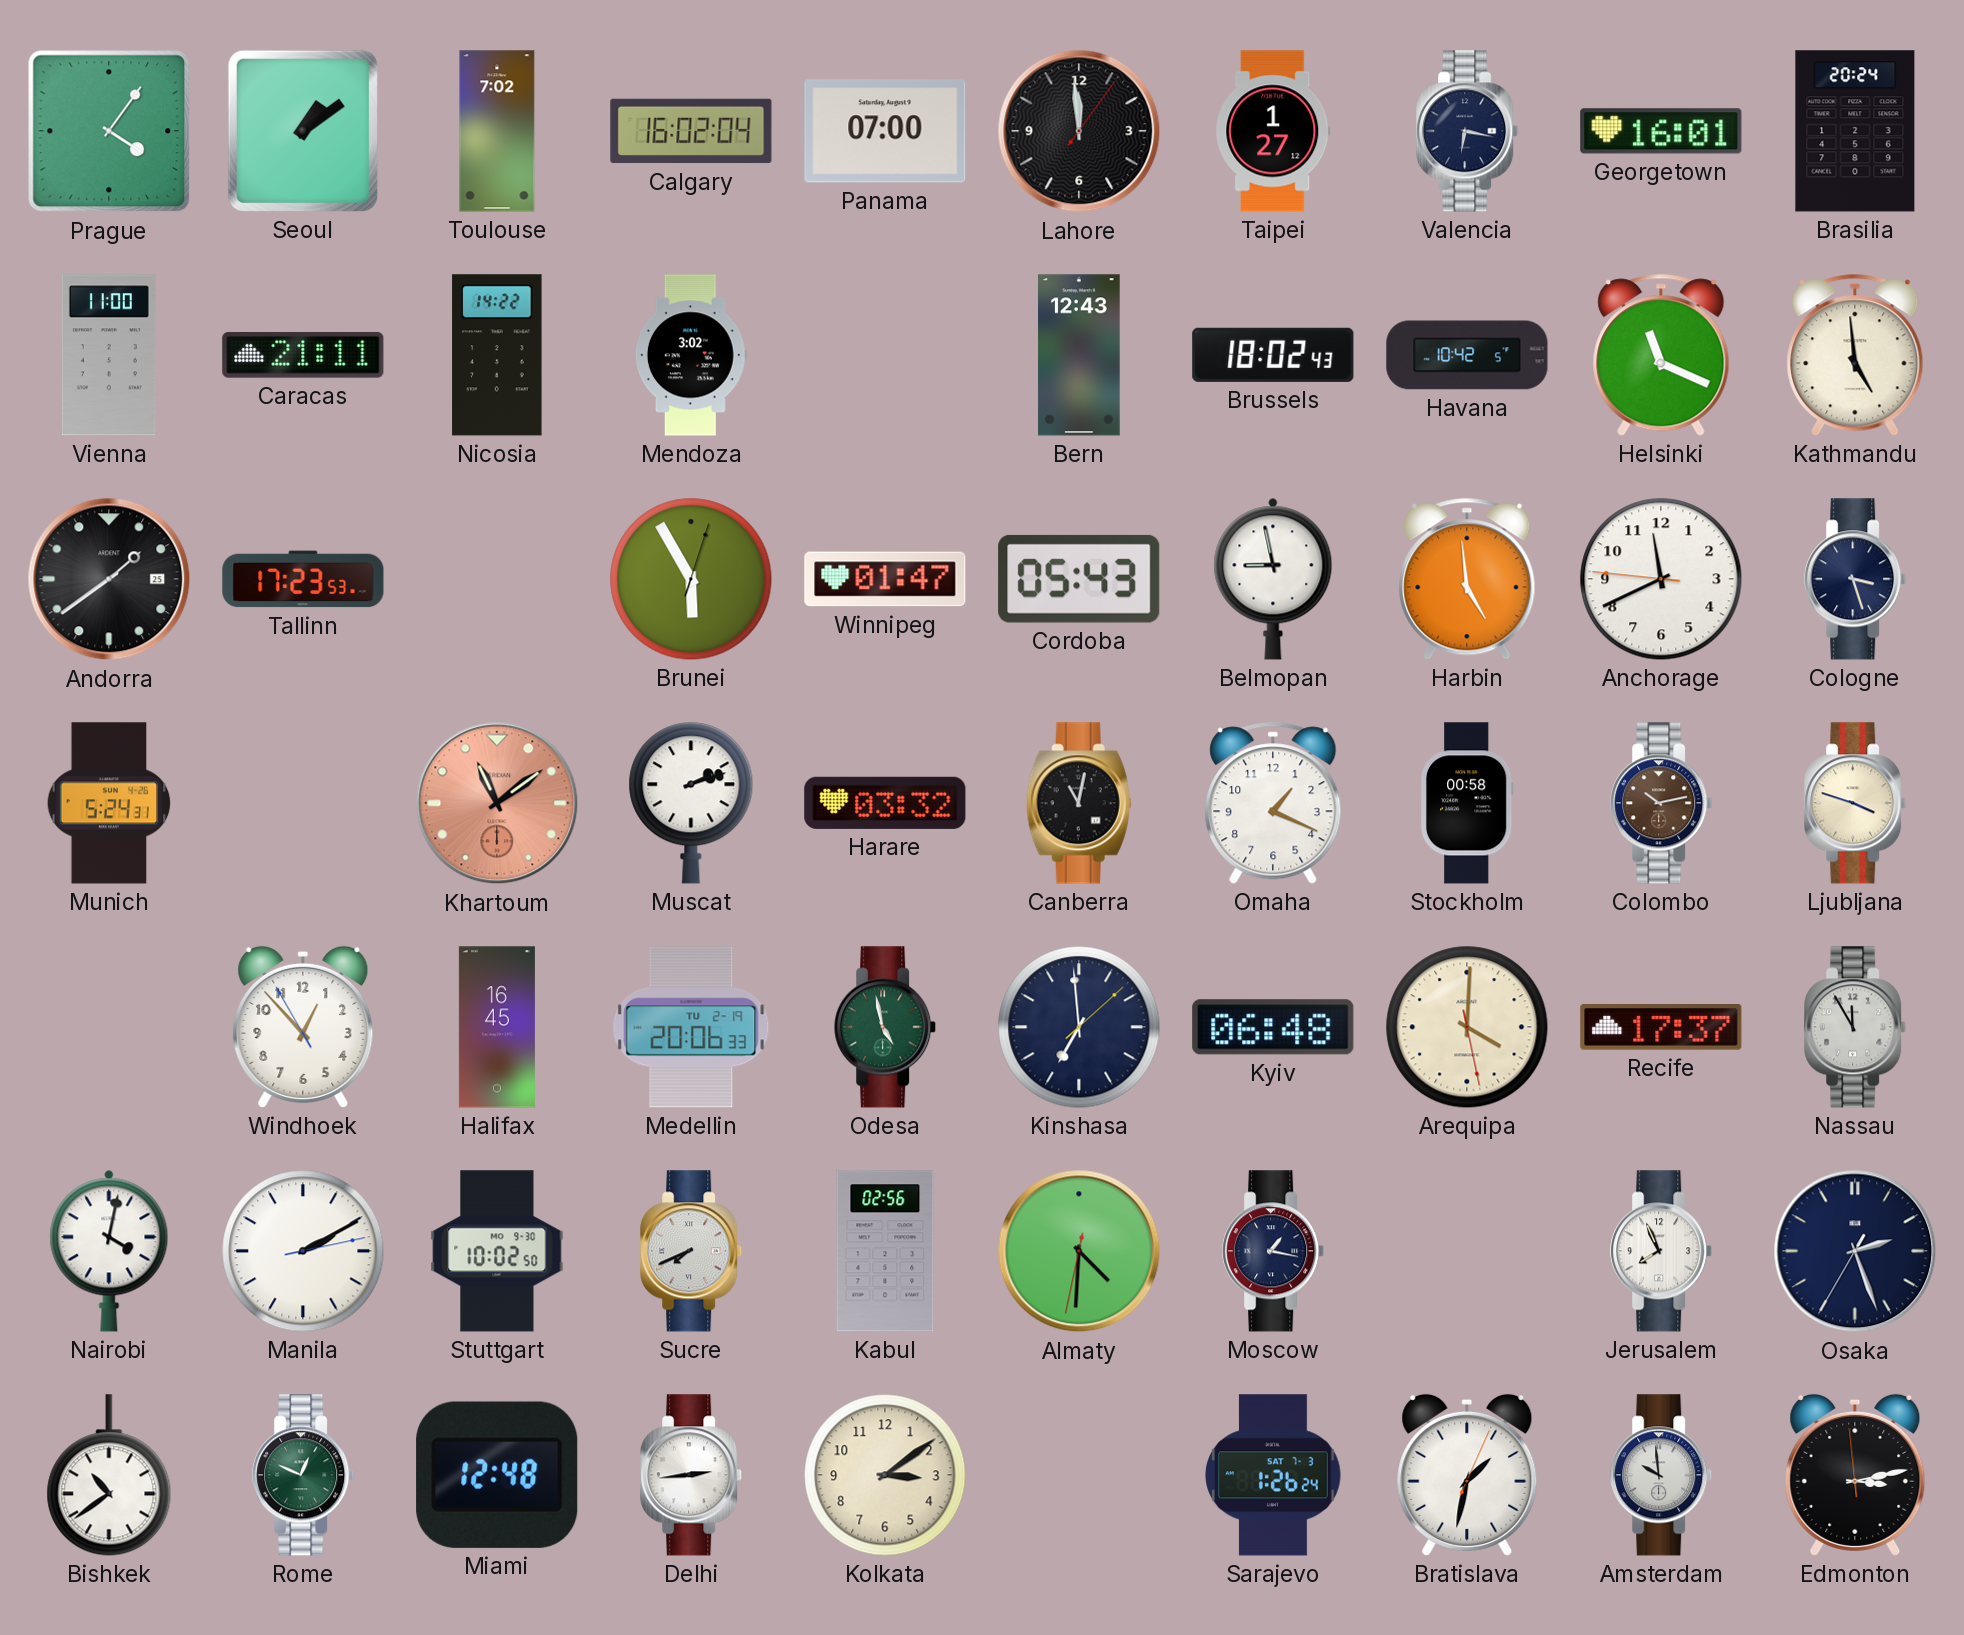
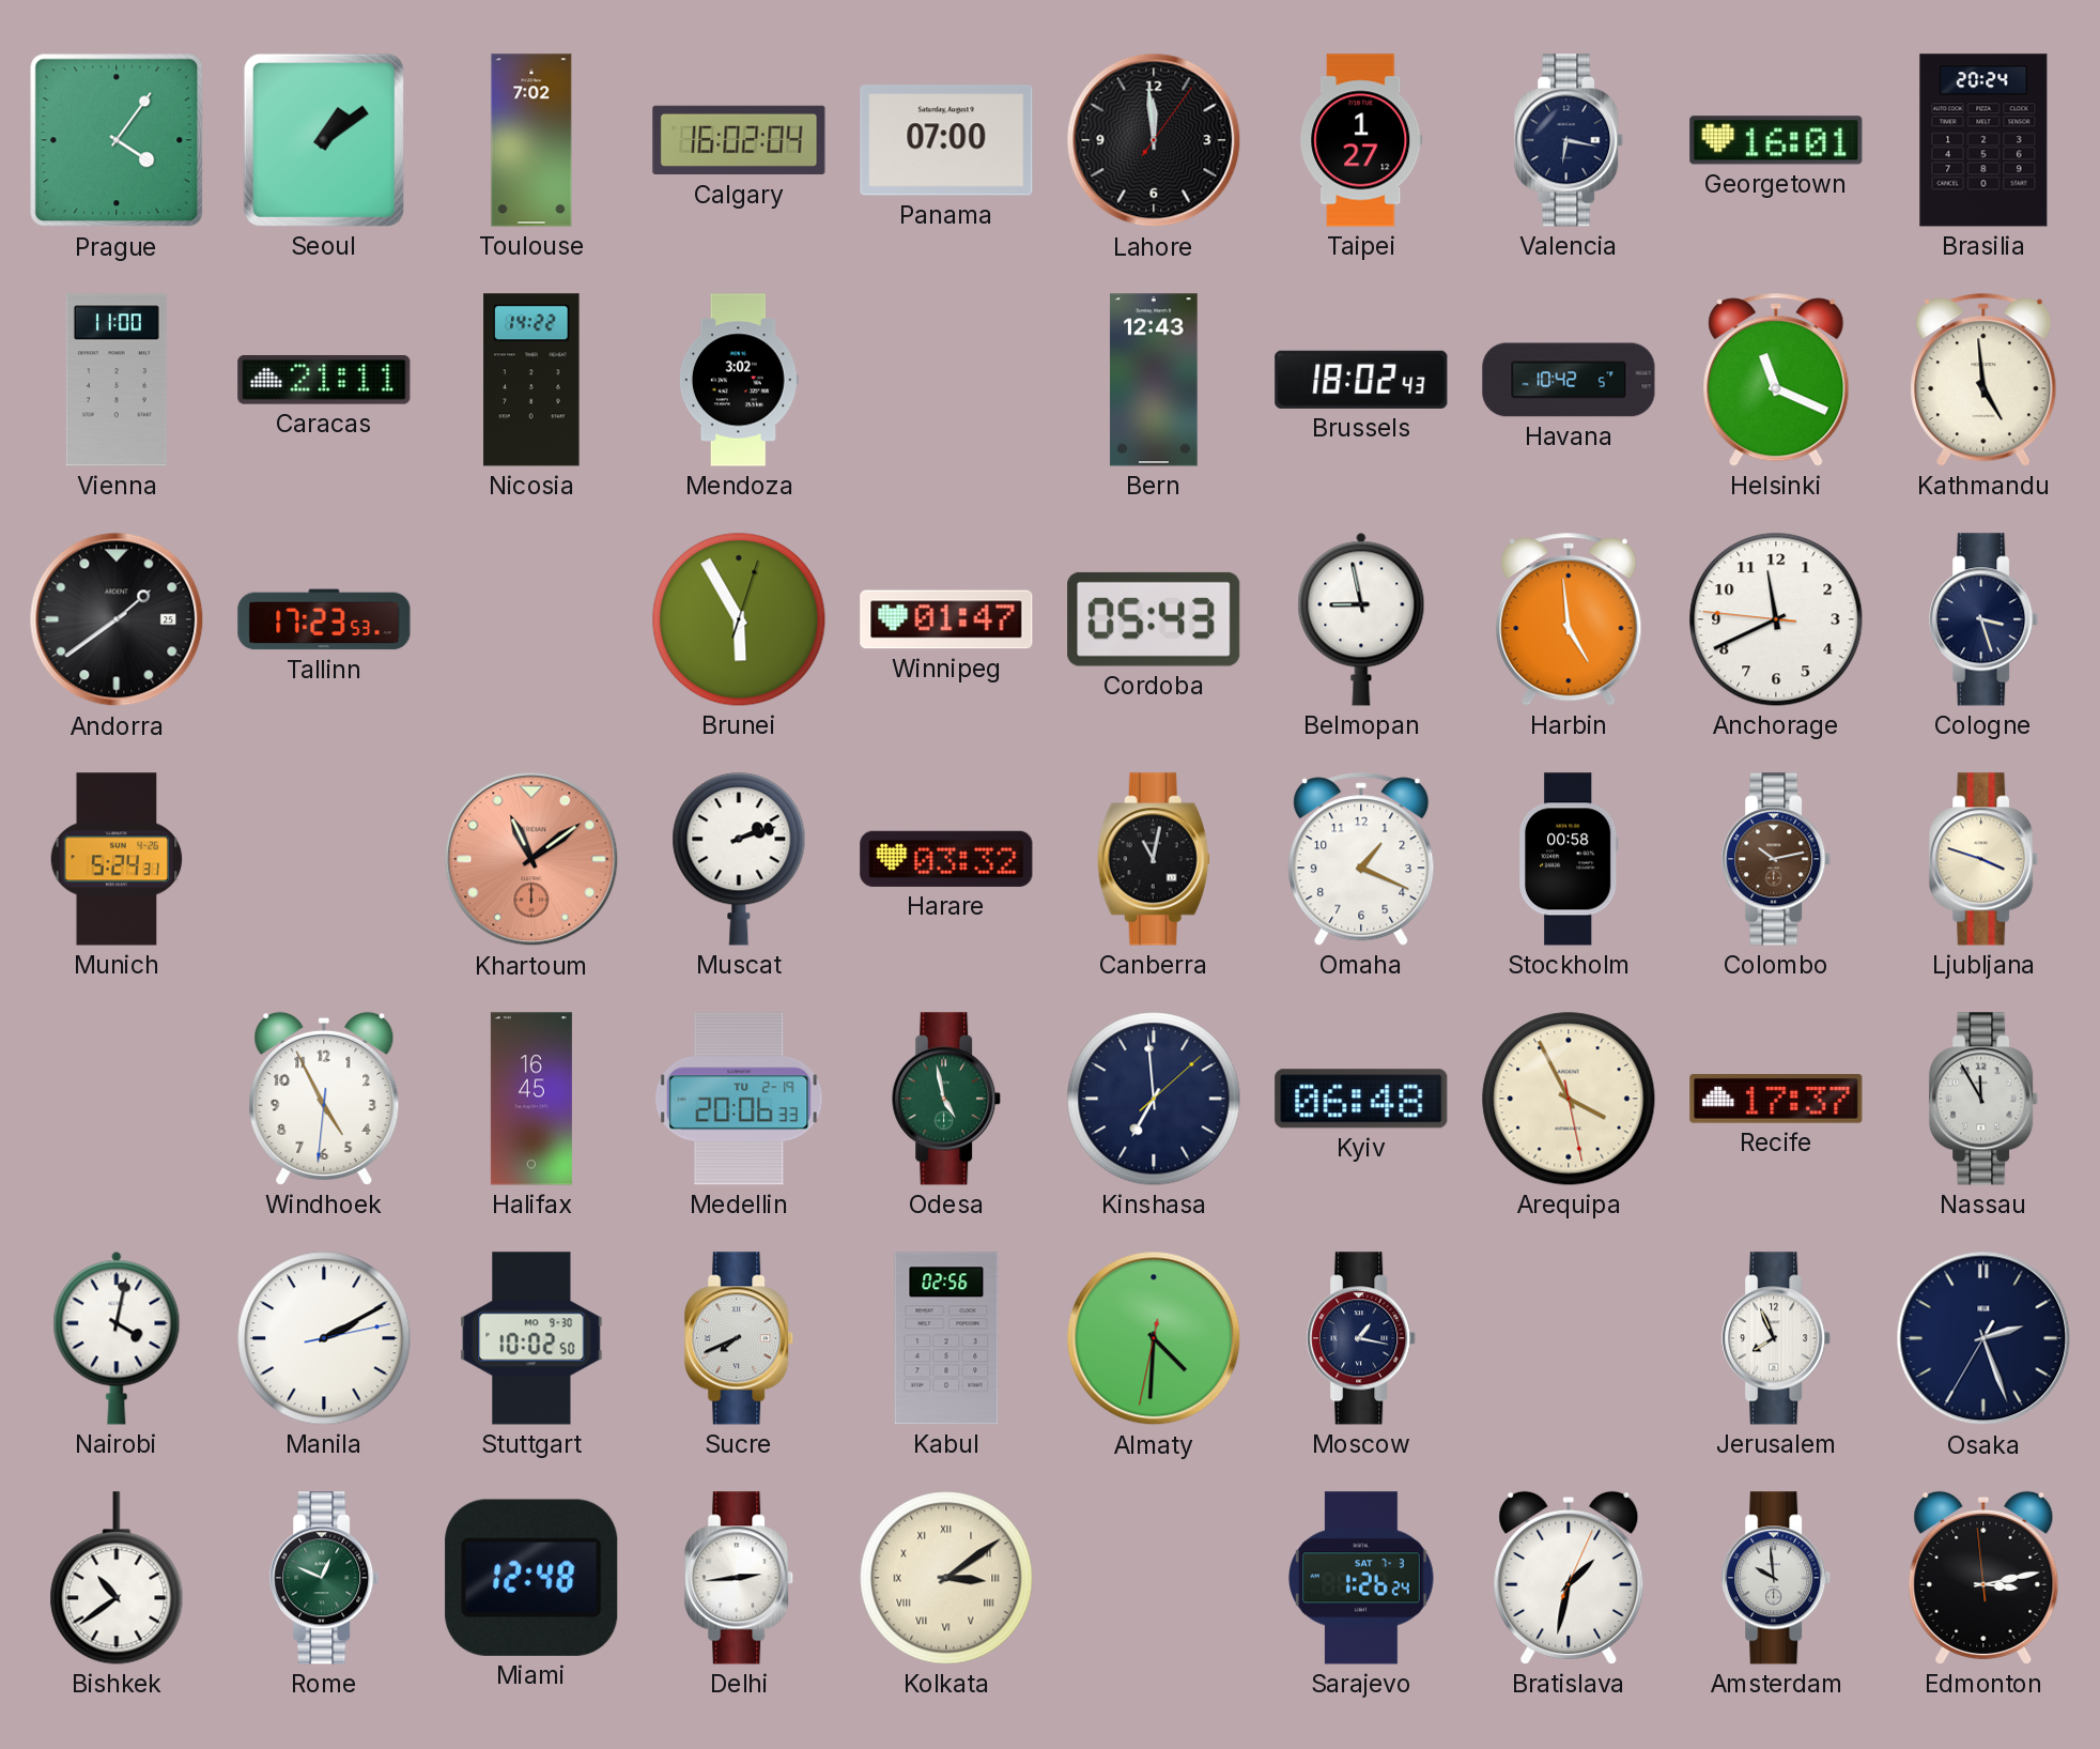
Windhoek: 12:52 -> 4:55
Arequipa: 4:00 -> 3:55
Kolkata numerals: Arabic -> Roman
